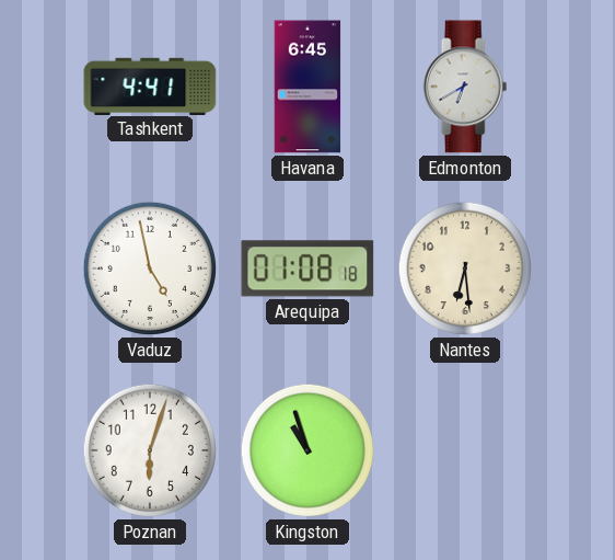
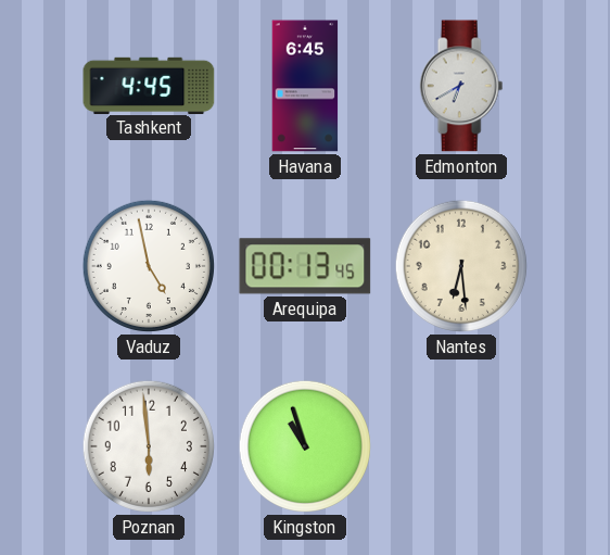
Tashkent: 4:41 -> 4:45
Arequipa: 01:08 -> 00:13
Poznan: 6:03 -> 5:59
